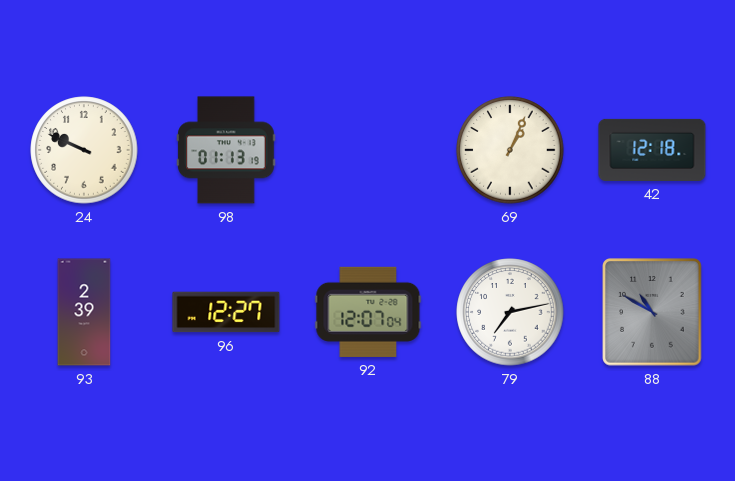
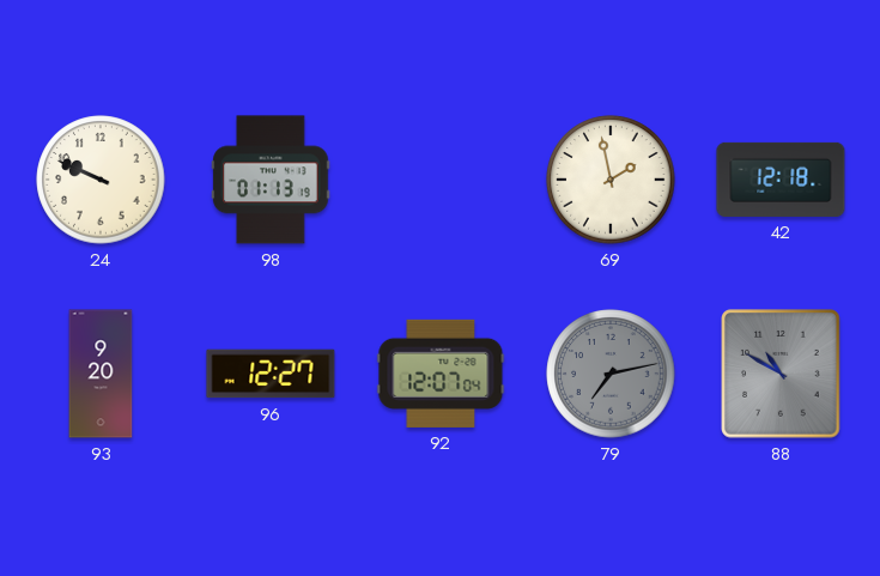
69: 1:04 -> 1:58
93: 2:39 -> 9:20
79 dial: white -> grey
